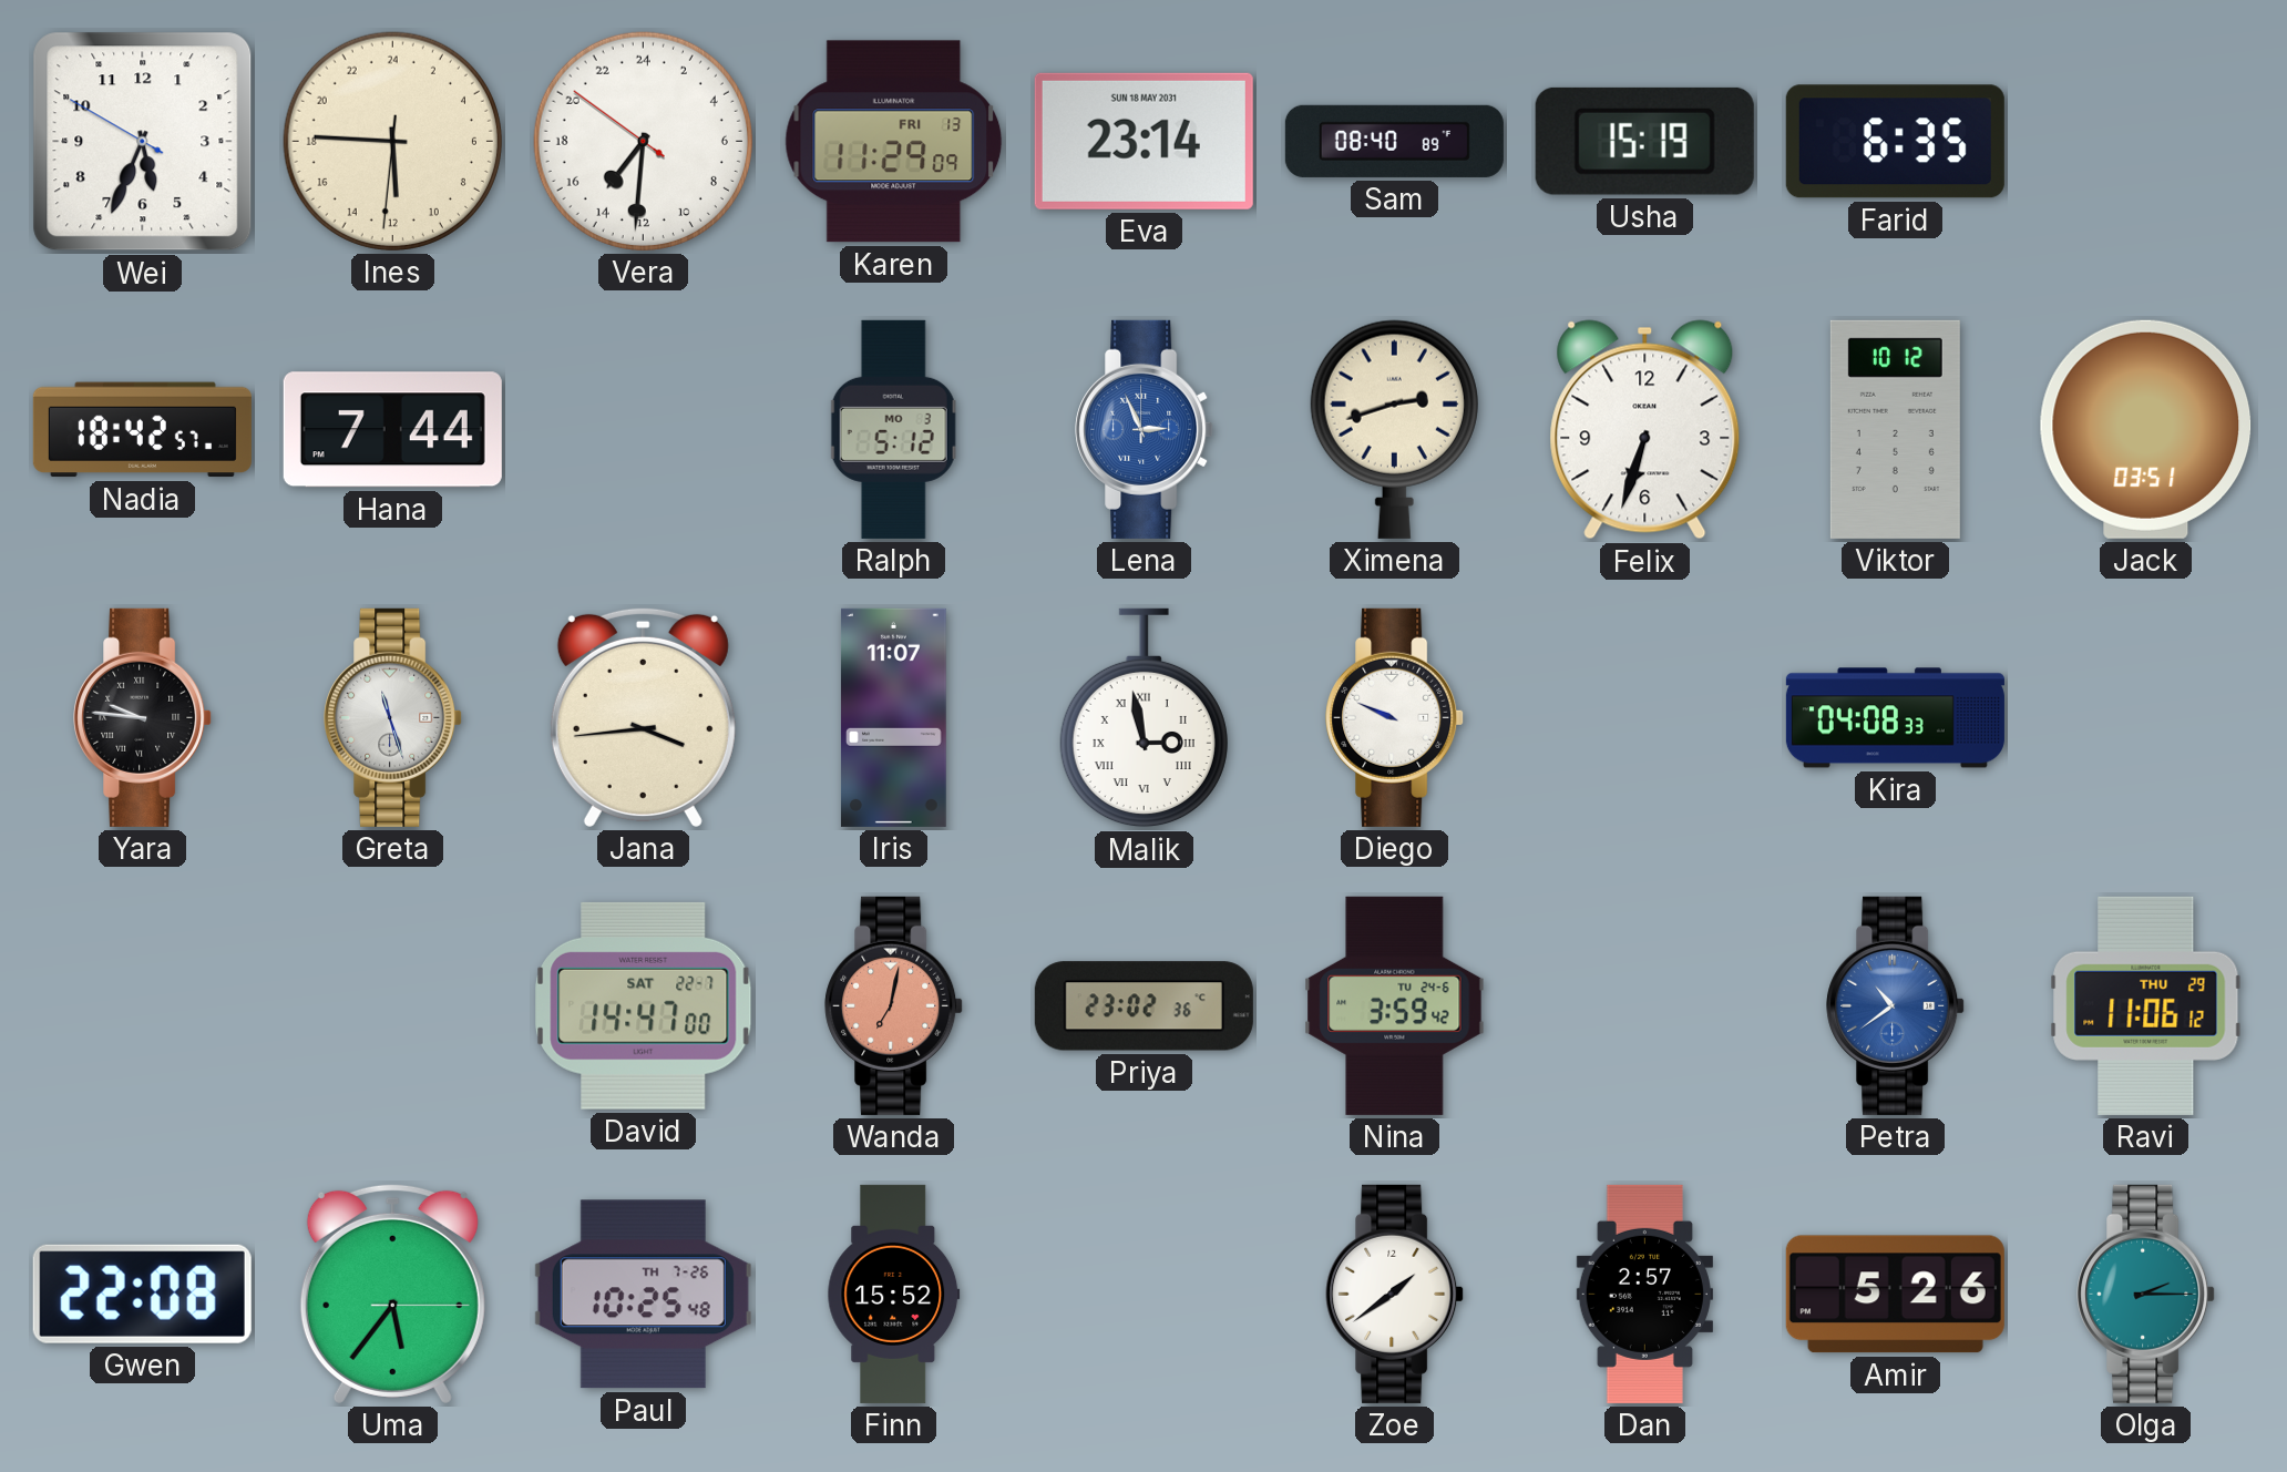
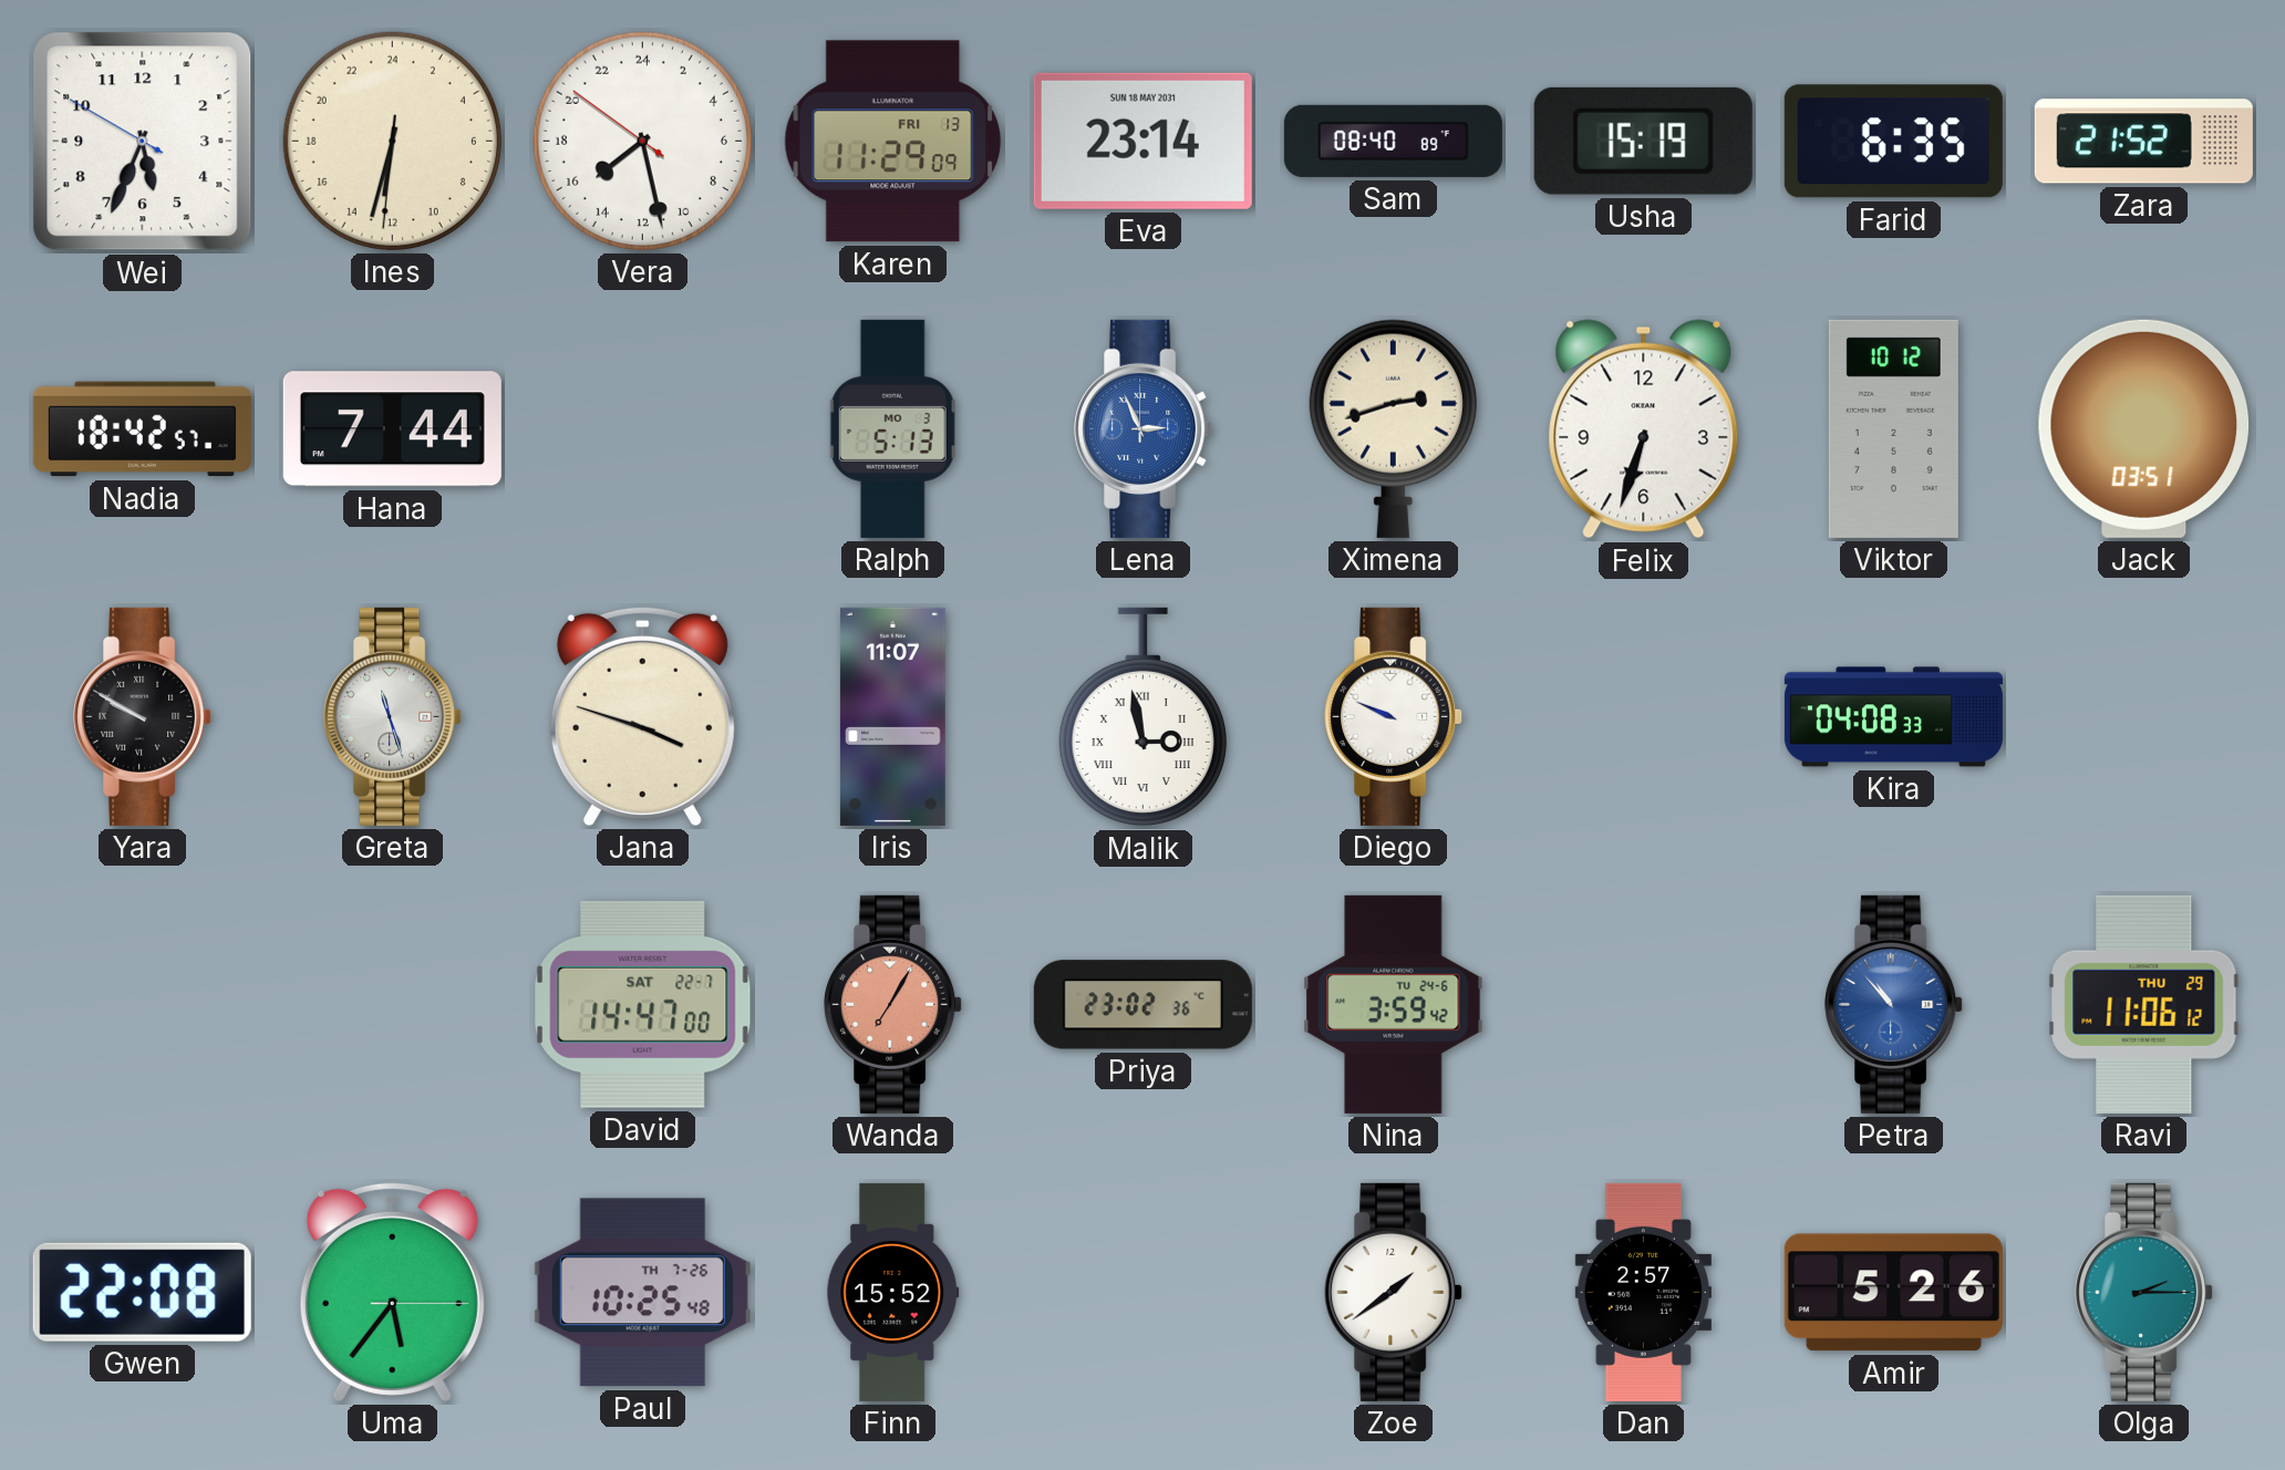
Ines: 11:45 -> 12:32
Vera: 14:30 -> 15:27
Zara: none -> 21:52
Ralph: 5:12 -> 5:13
Yara: 9:46 -> 9:50
Jana: 3:44 -> 3:48
Wanda: 7:02 -> 7:05
Petra: 10:39 -> 10:53
